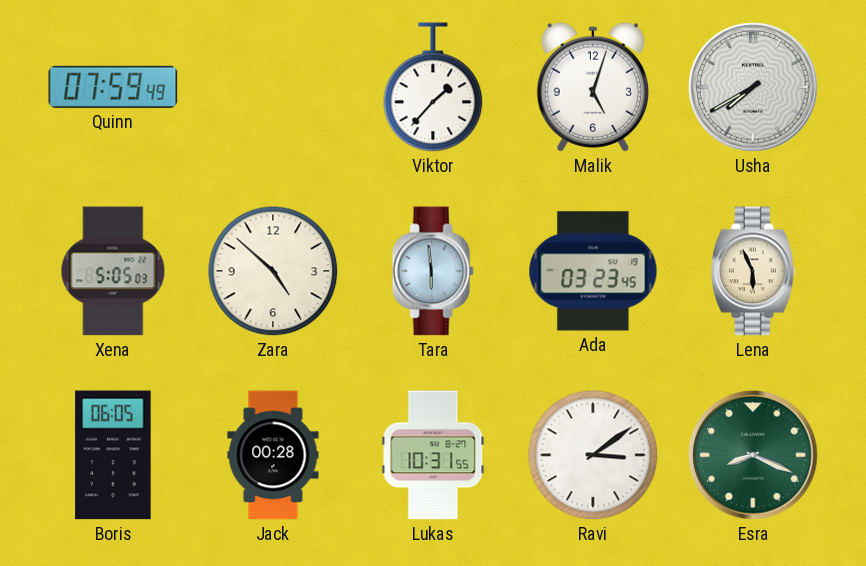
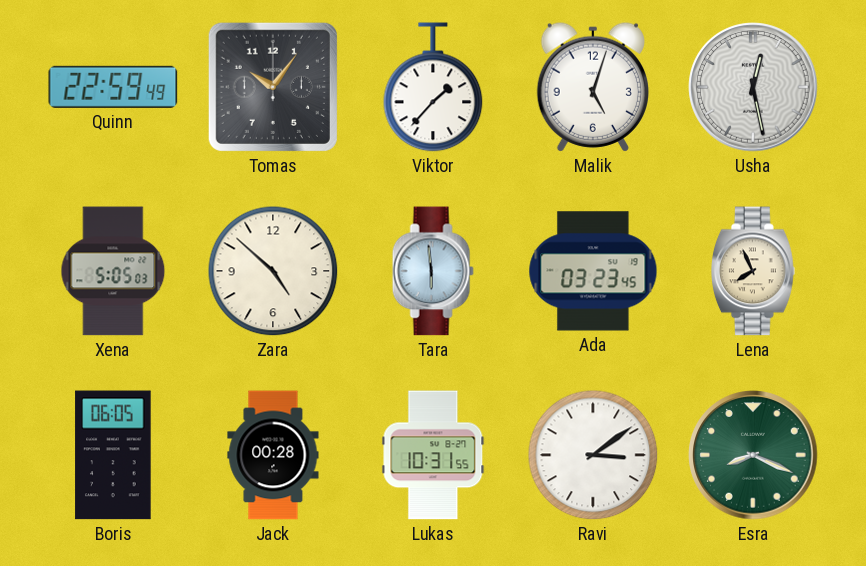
Quinn: 07:59 -> 22:59
Tomas: none -> 10:06
Usha: 7:40 -> 12:28
Lena: 5:56 -> 7:56
